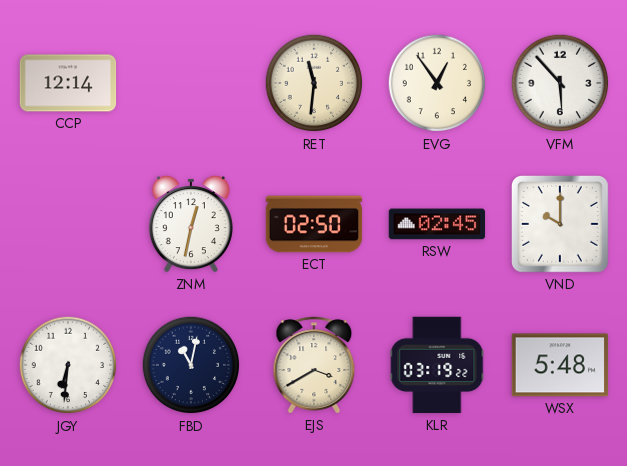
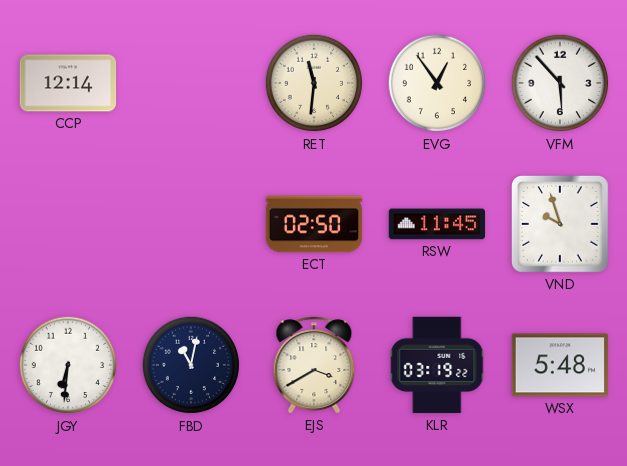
ZNM: 12:32 -> none
RSW: 02:45 -> 11:45
VND: 10:00 -> 9:57
